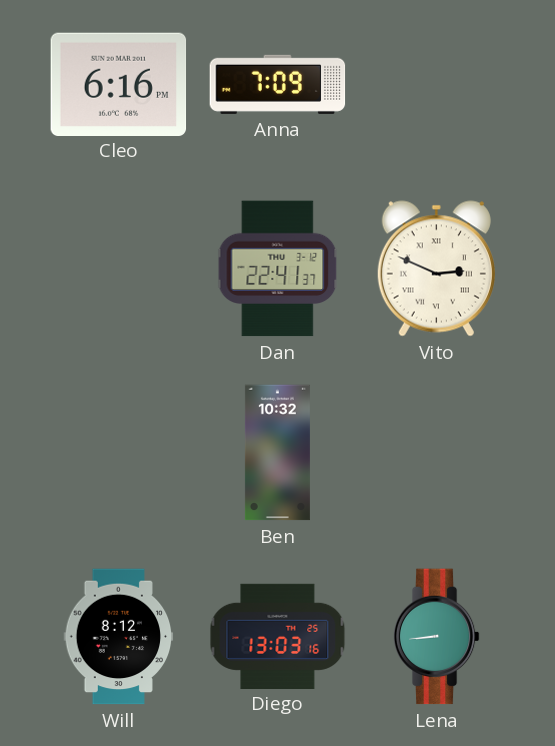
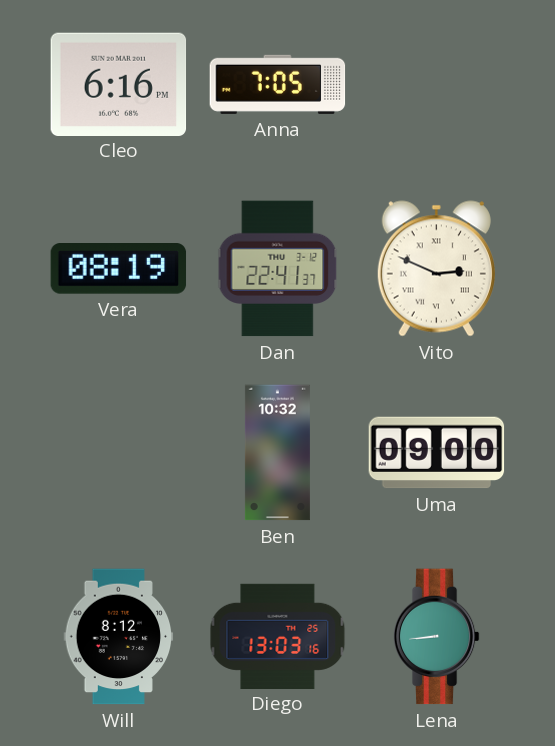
Anna: 7:09 -> 7:05
Vera: none -> 08:19
Uma: none -> 09:00
